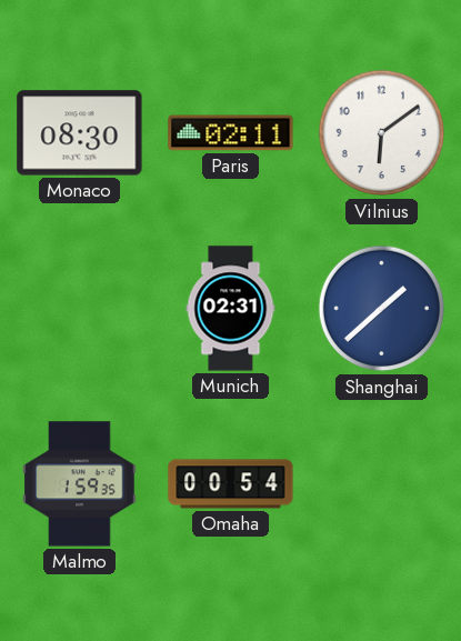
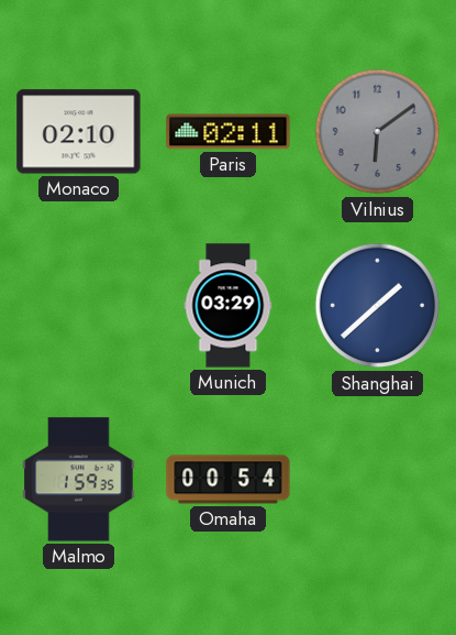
Monaco: 08:30 -> 02:10
Vilnius dial: white -> grey
Munich: 02:31 -> 03:29
